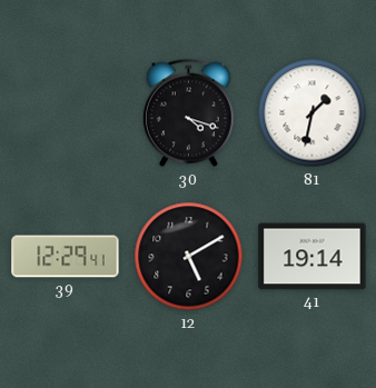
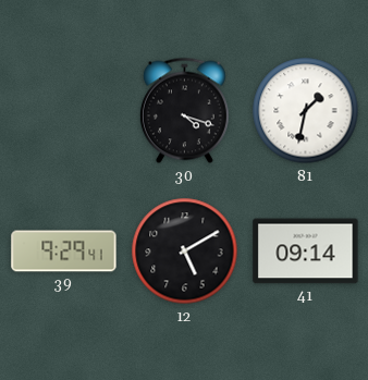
39: 12:29 -> 9:29
41: 19:14 -> 09:14
